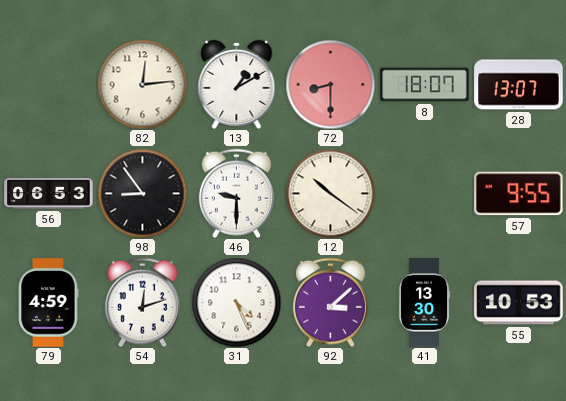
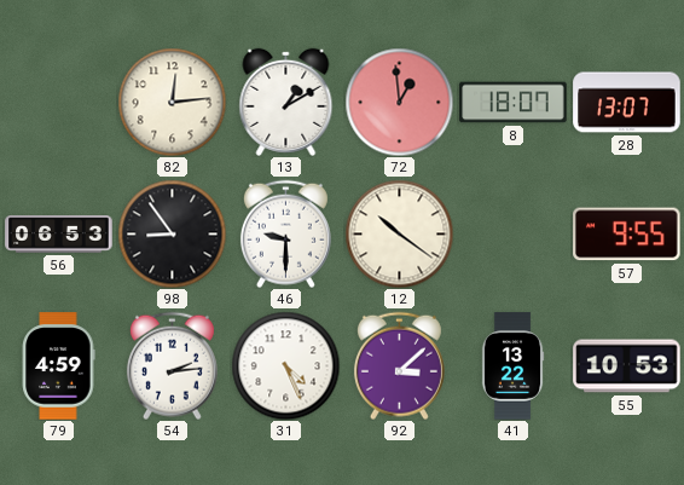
72: 8:30 -> 12:59
54: 12:12 -> 2:14
41: 13:30 -> 13:22
